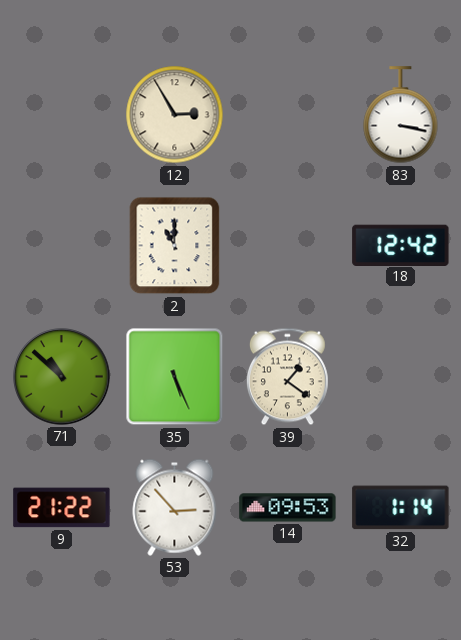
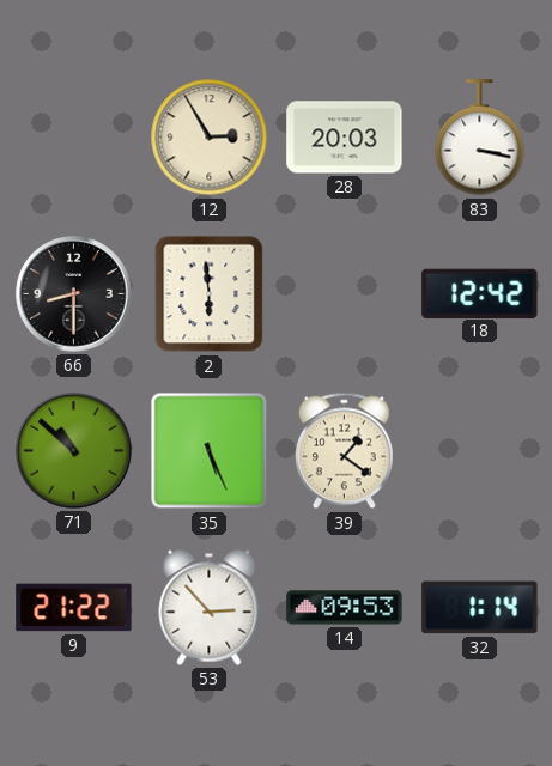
28: none -> 20:03
66: none -> 8:30
2: 11:00 -> 5:59
